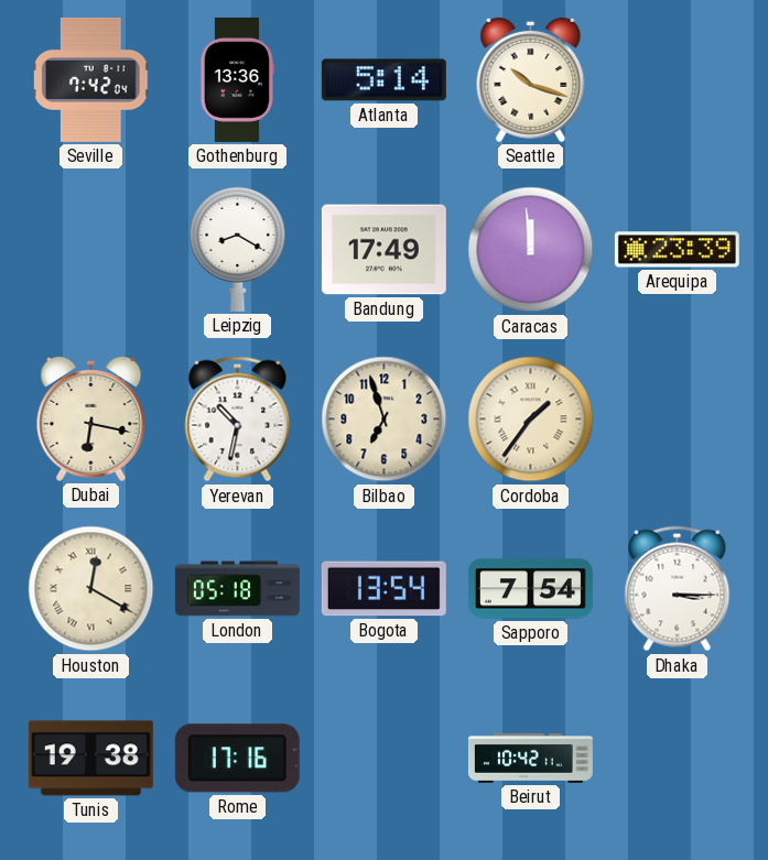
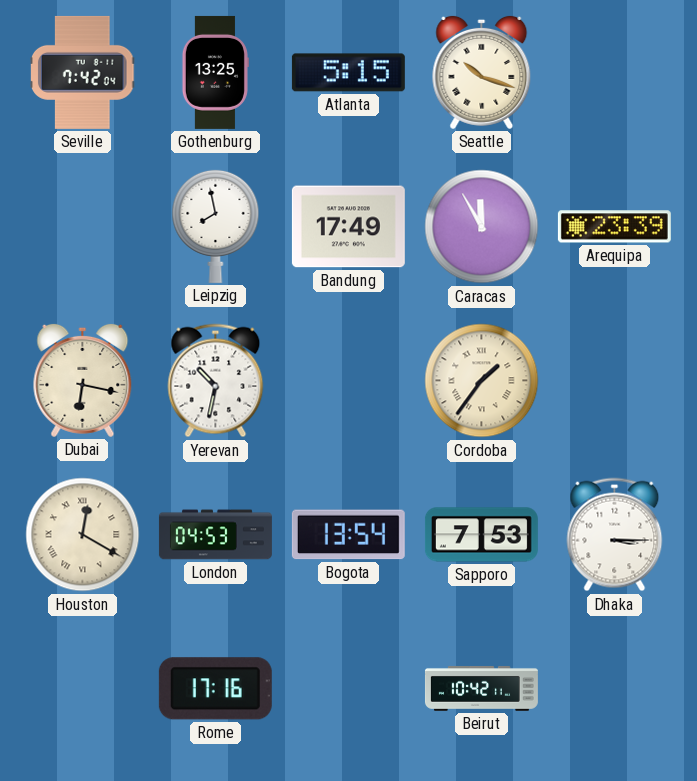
Gothenburg: 13:36 -> 13:25
Atlanta: 5:14 -> 5:15
Leipzig: 8:20 -> 7:58
Caracas: 11:59 -> 11:55
Bilbao: 6:57 -> none
London: 05:18 -> 04:53
Sapporo: 7:54 -> 7:53
Tunis: 19:38 -> none
